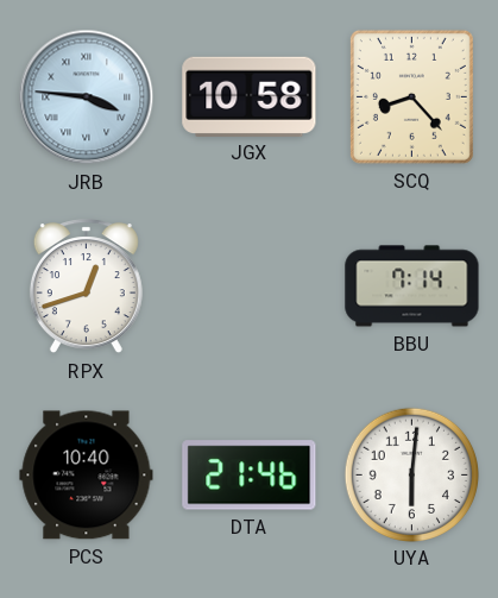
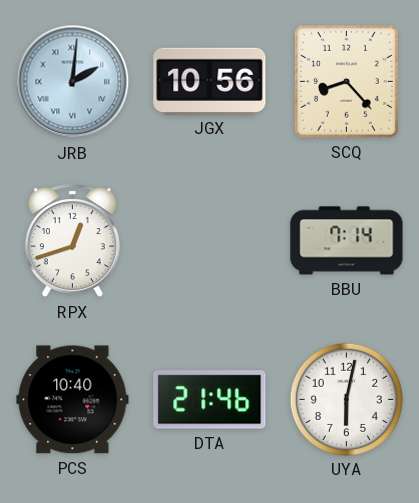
JRB: 3:46 -> 2:01
JGX: 10:58 -> 10:56
UYA: 6:01 -> 6:02
